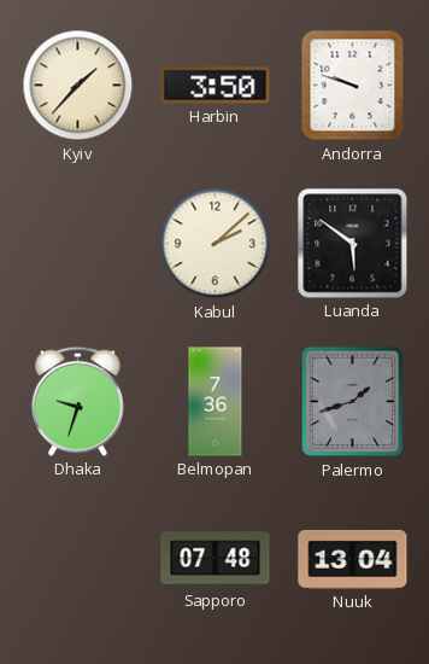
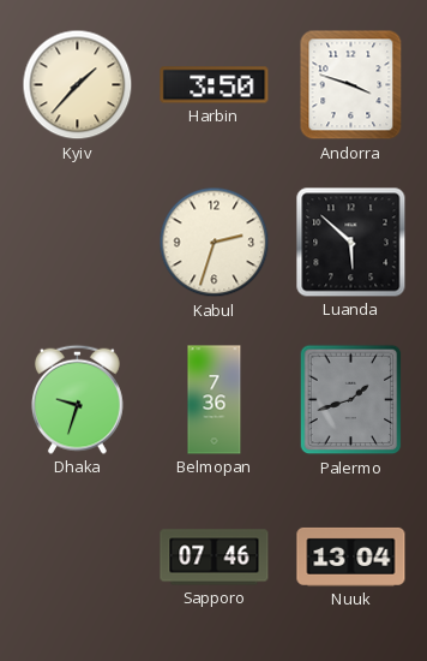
Andorra: 9:48 -> 3:48
Kabul: 2:08 -> 2:33
Luanda: 5:51 -> 5:52
Sapporo: 07:48 -> 07:46
